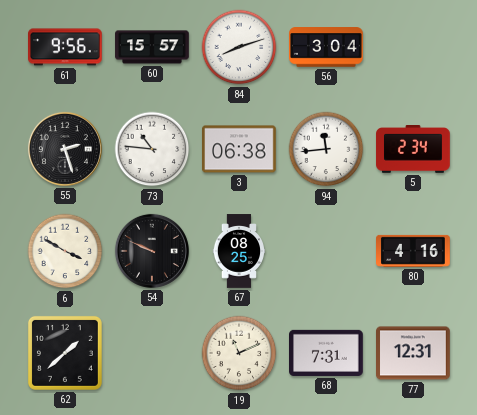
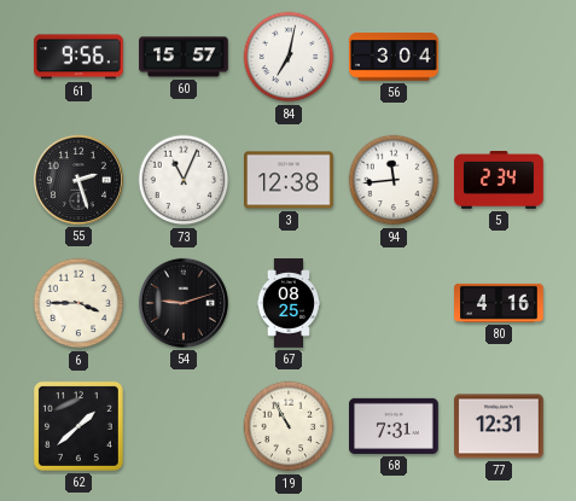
84: 8:12 -> 7:02
73: 10:46 -> 11:04
3: 06:38 -> 12:38
6: 3:50 -> 3:45
54: 9:49 -> 9:12
19: 11:11 -> 10:55
